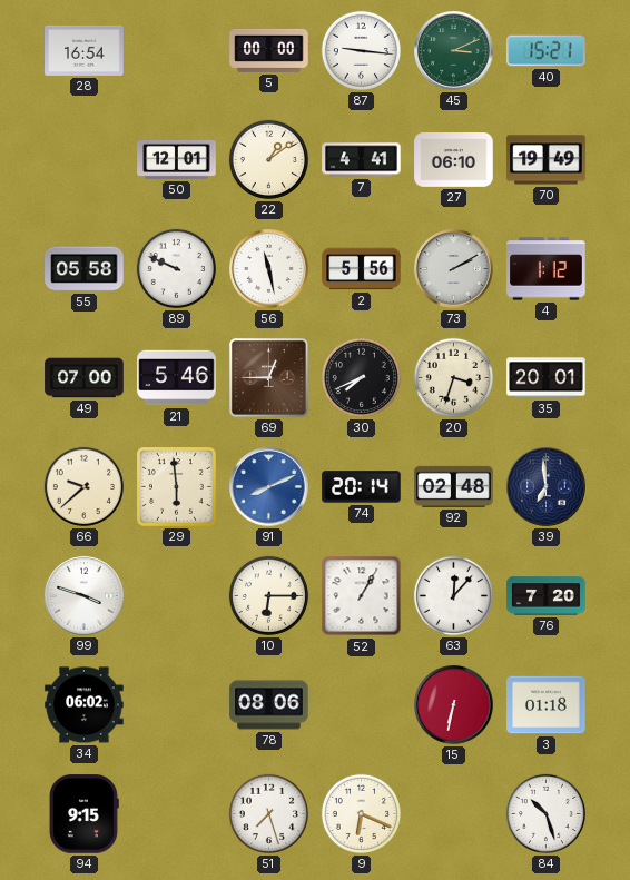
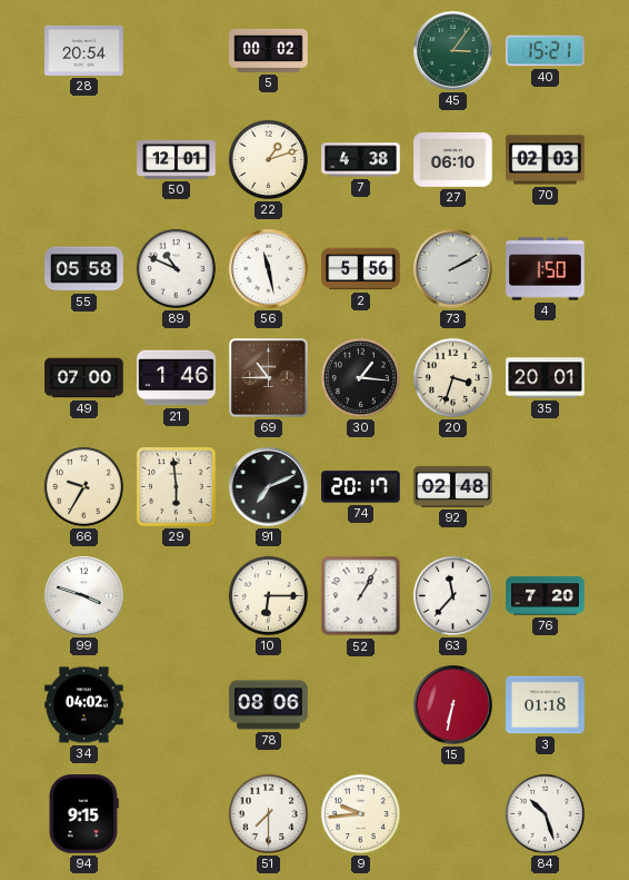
28: 16:54 -> 20:54
5: 00:00 -> 00:02
87: 9:16 -> none
45: 3:11 -> 3:06
22: 1:09 -> 1:12
7: 4:41 -> 4:38
70: 19:49 -> 02:03
89: 9:49 -> 10:49
4: 1:12 -> 1:50
21: 5:46 -> 1:46
69: 12:45 -> 10:45
30: 7:41 -> 1:16
66: 9:38 -> 9:35
91: 8:11 -> 7:11
91 dial: blue -> black
74: 20:14 -> 20:17
39: 6:59 -> none
63: 12:07 -> 11:37
34: 06:02 -> 04:02
51: 7:27 -> 7:30
9: 6:19 -> 9:44
